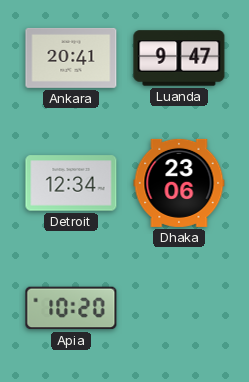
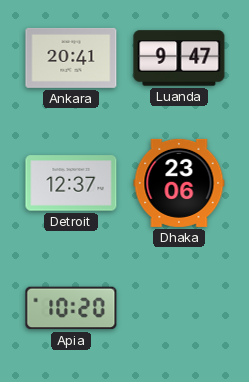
Detroit: 12:34 -> 12:37
